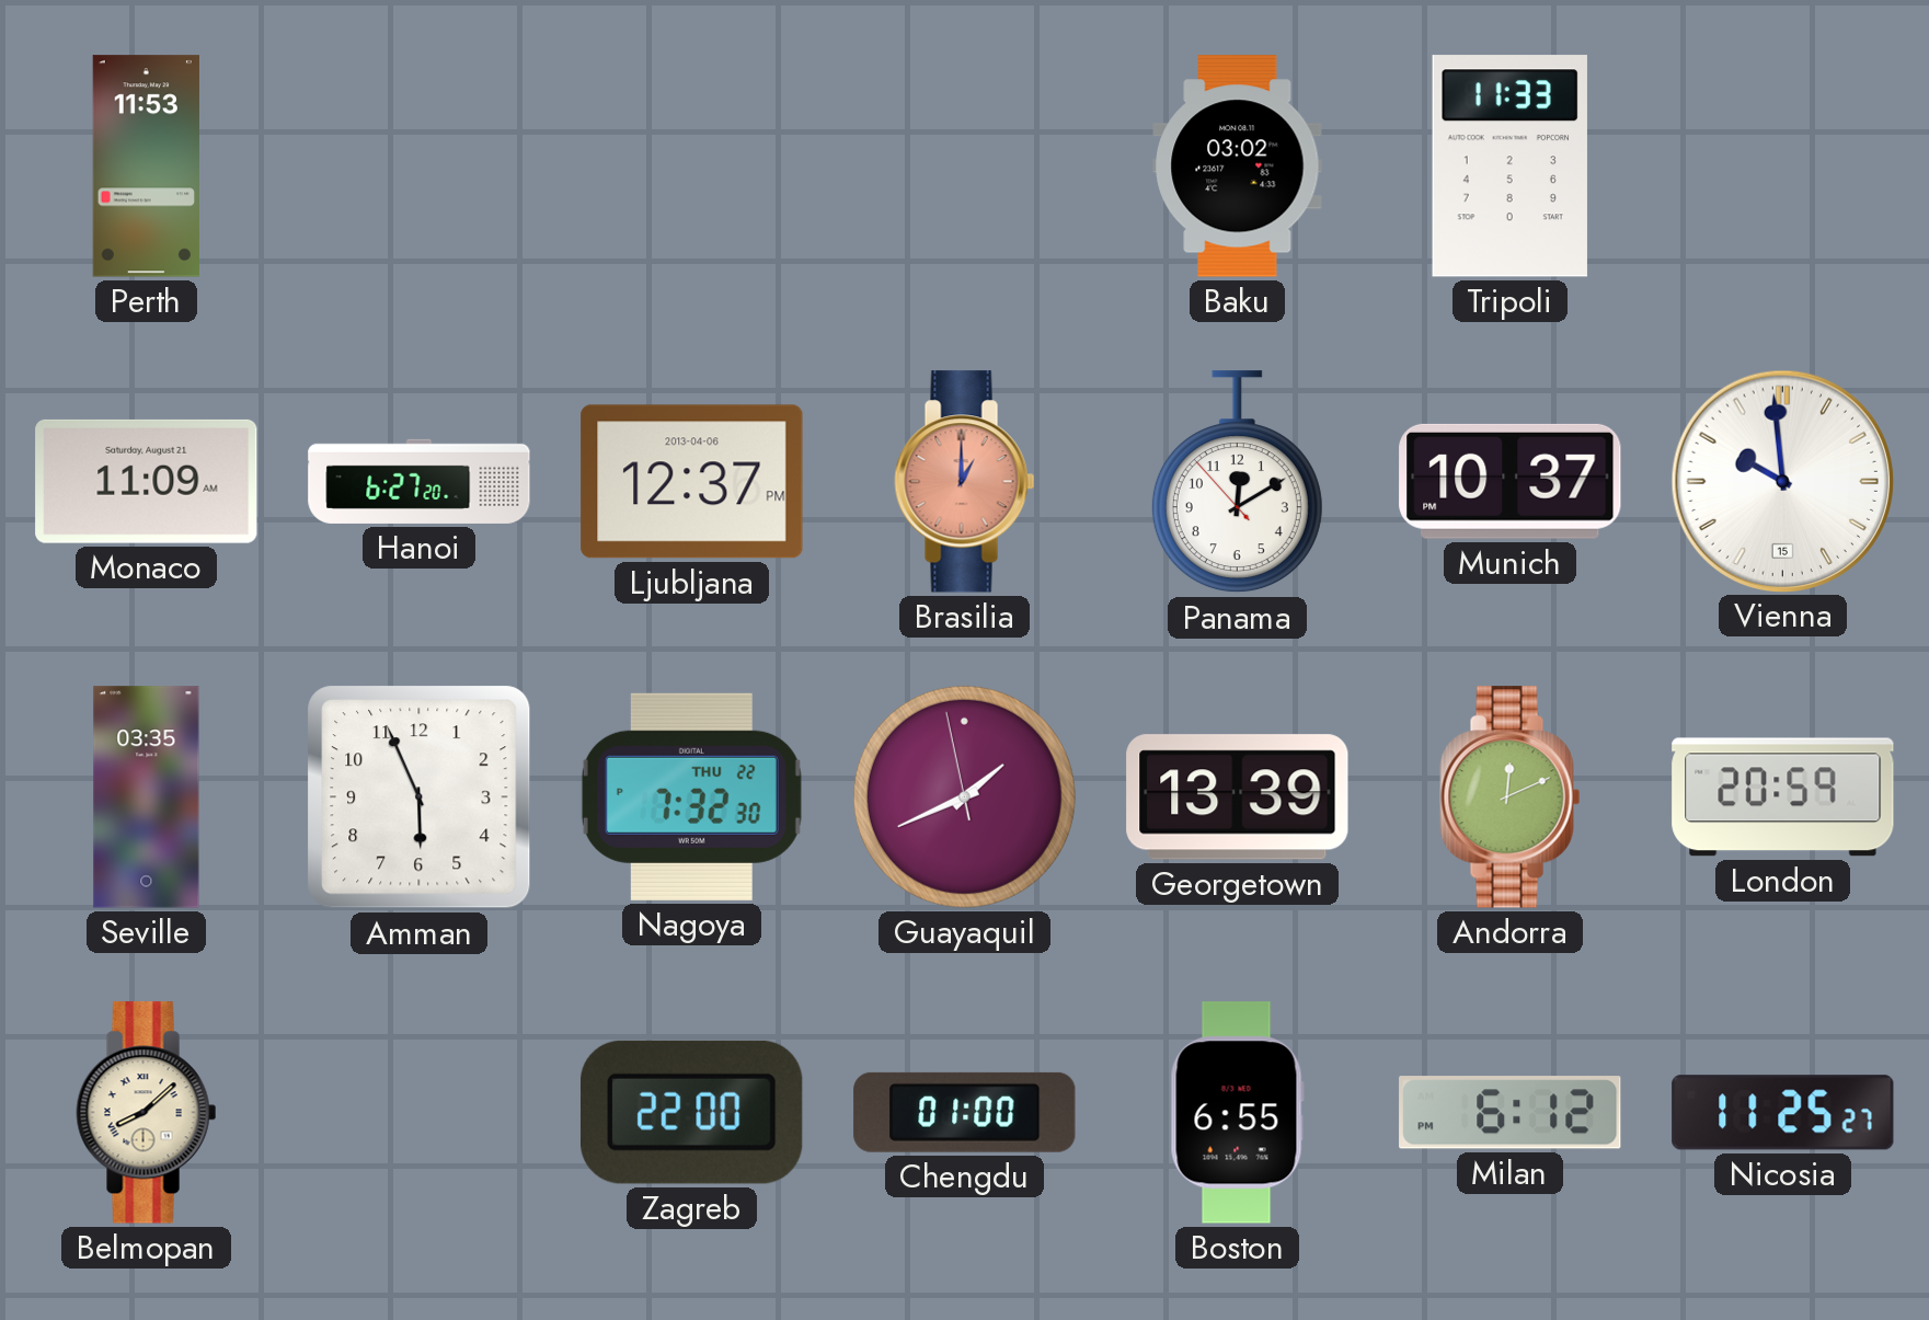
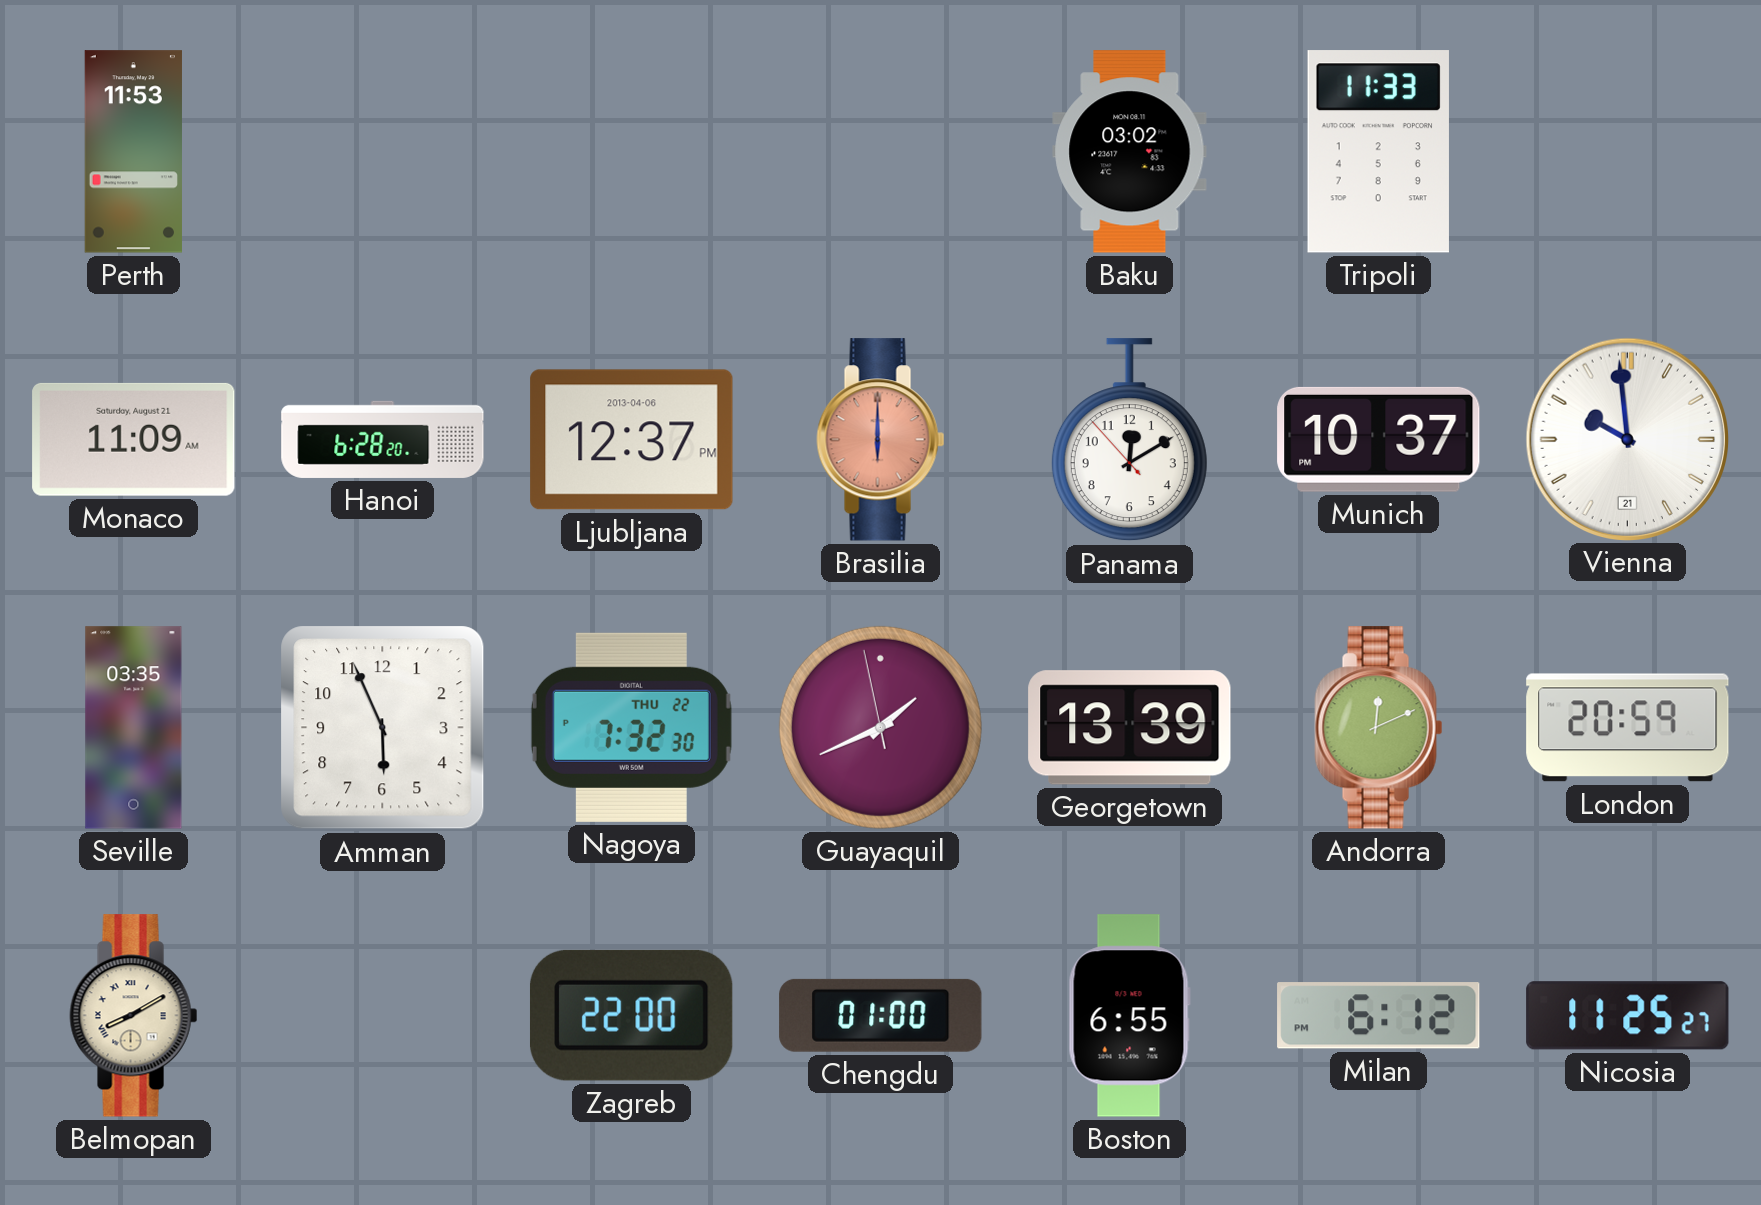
Hanoi: 6:27 -> 6:28
Brasilia: 1:00 -> 6:00
Vienna date: 15 -> 21
Belmopan: 8:08 -> 8:10
